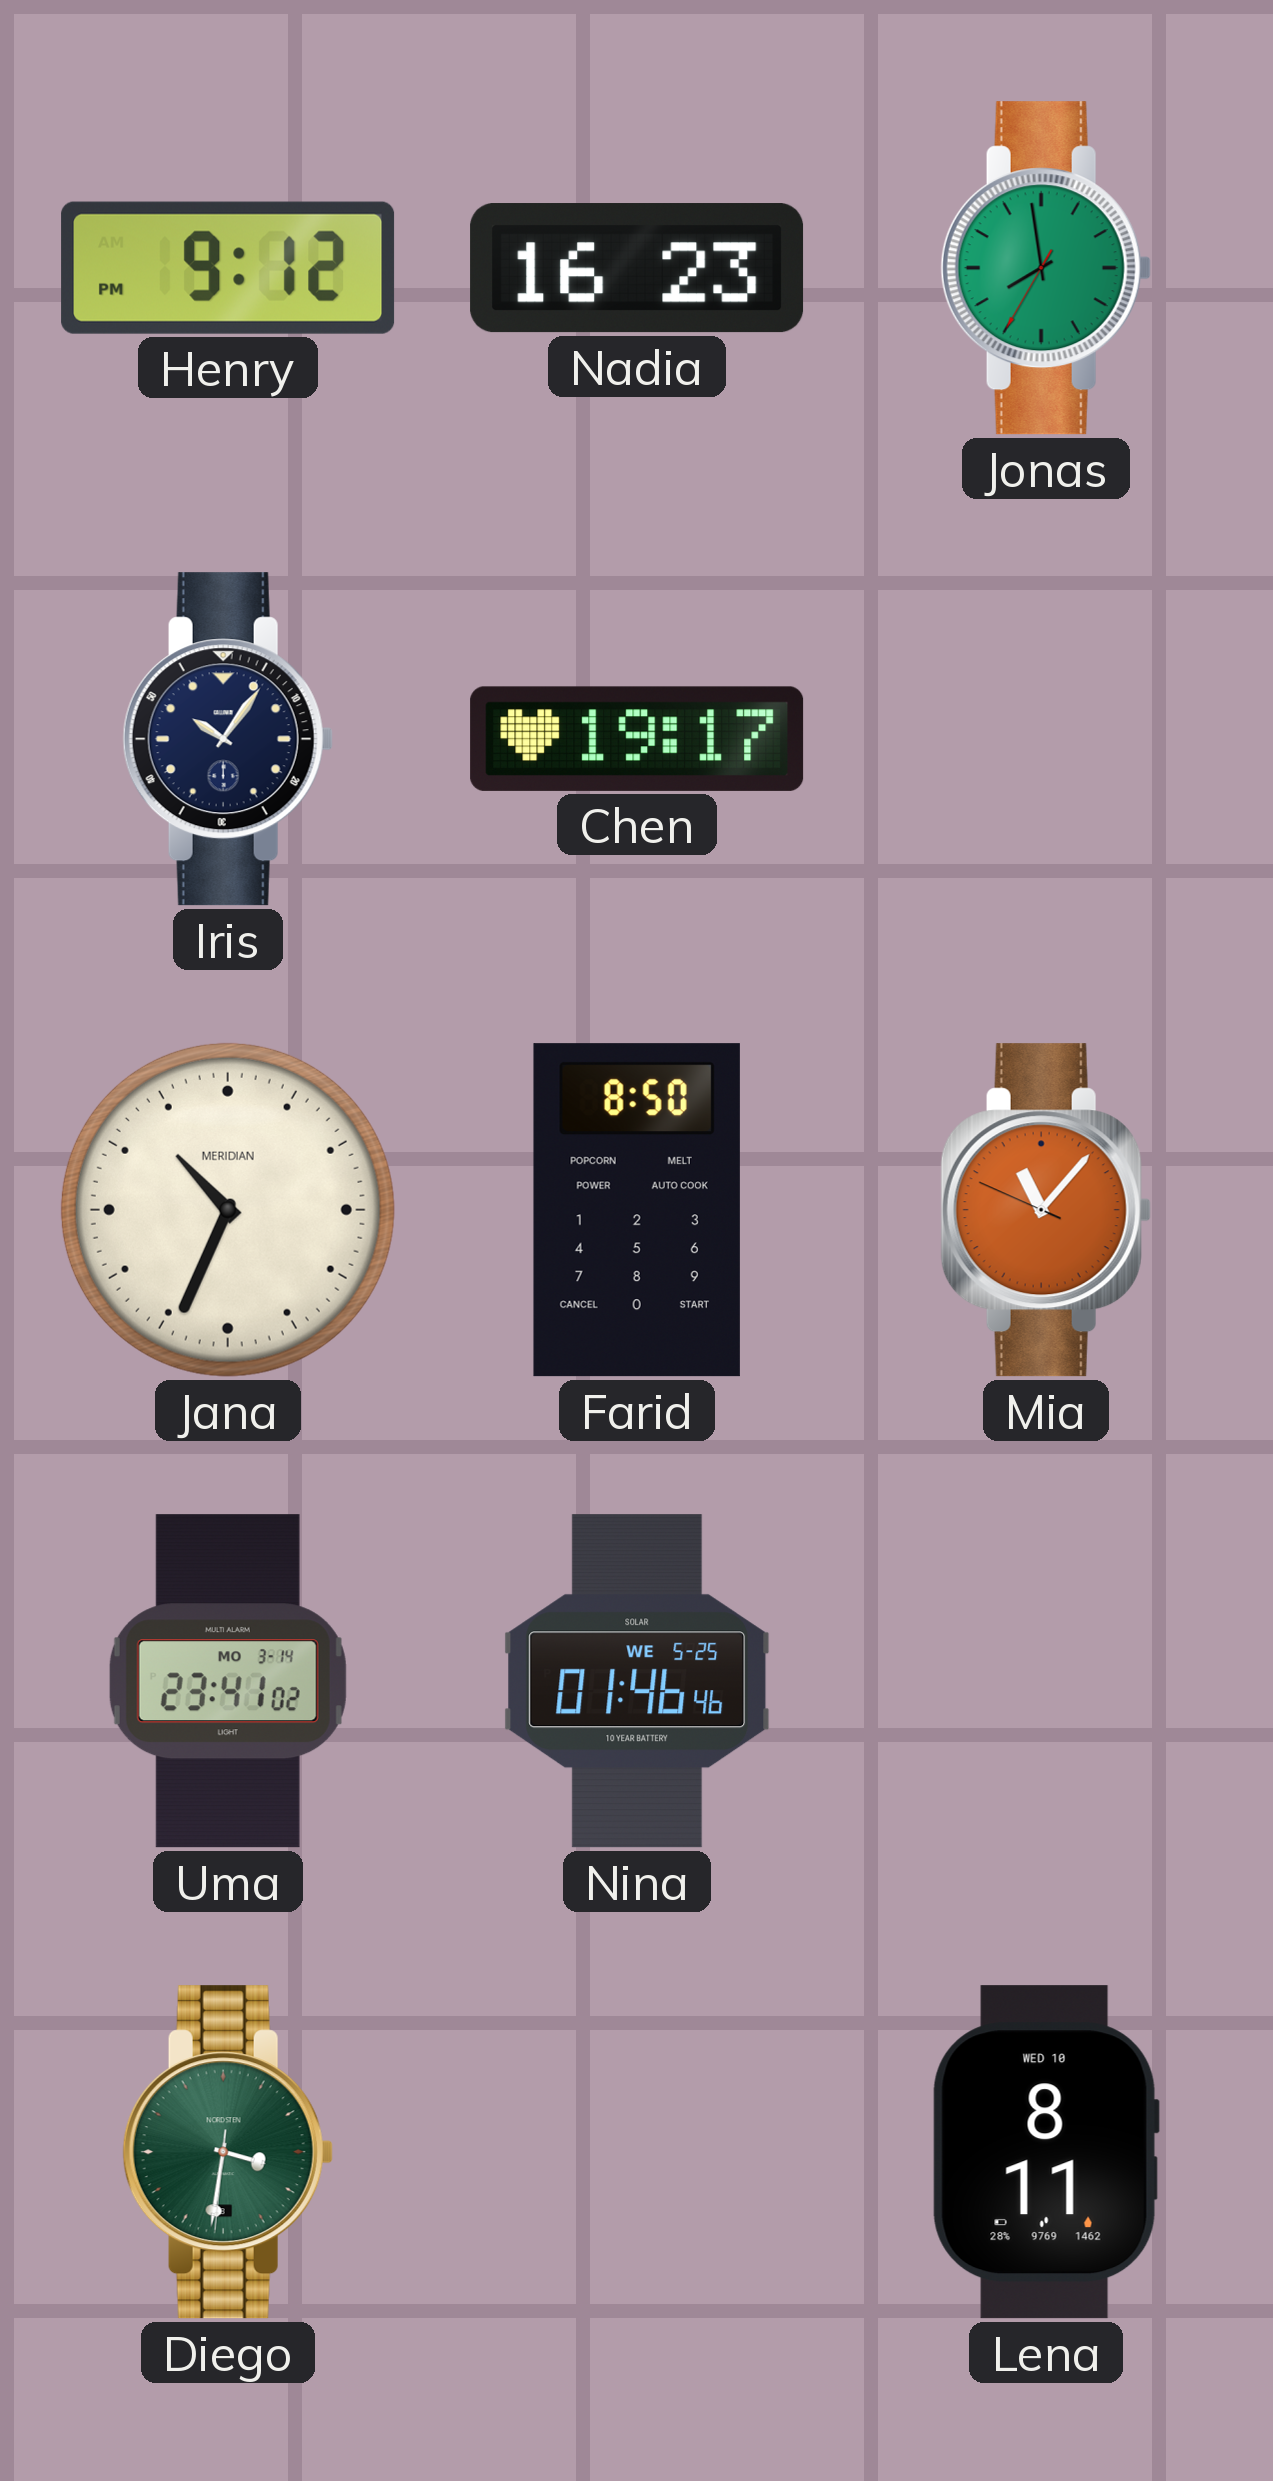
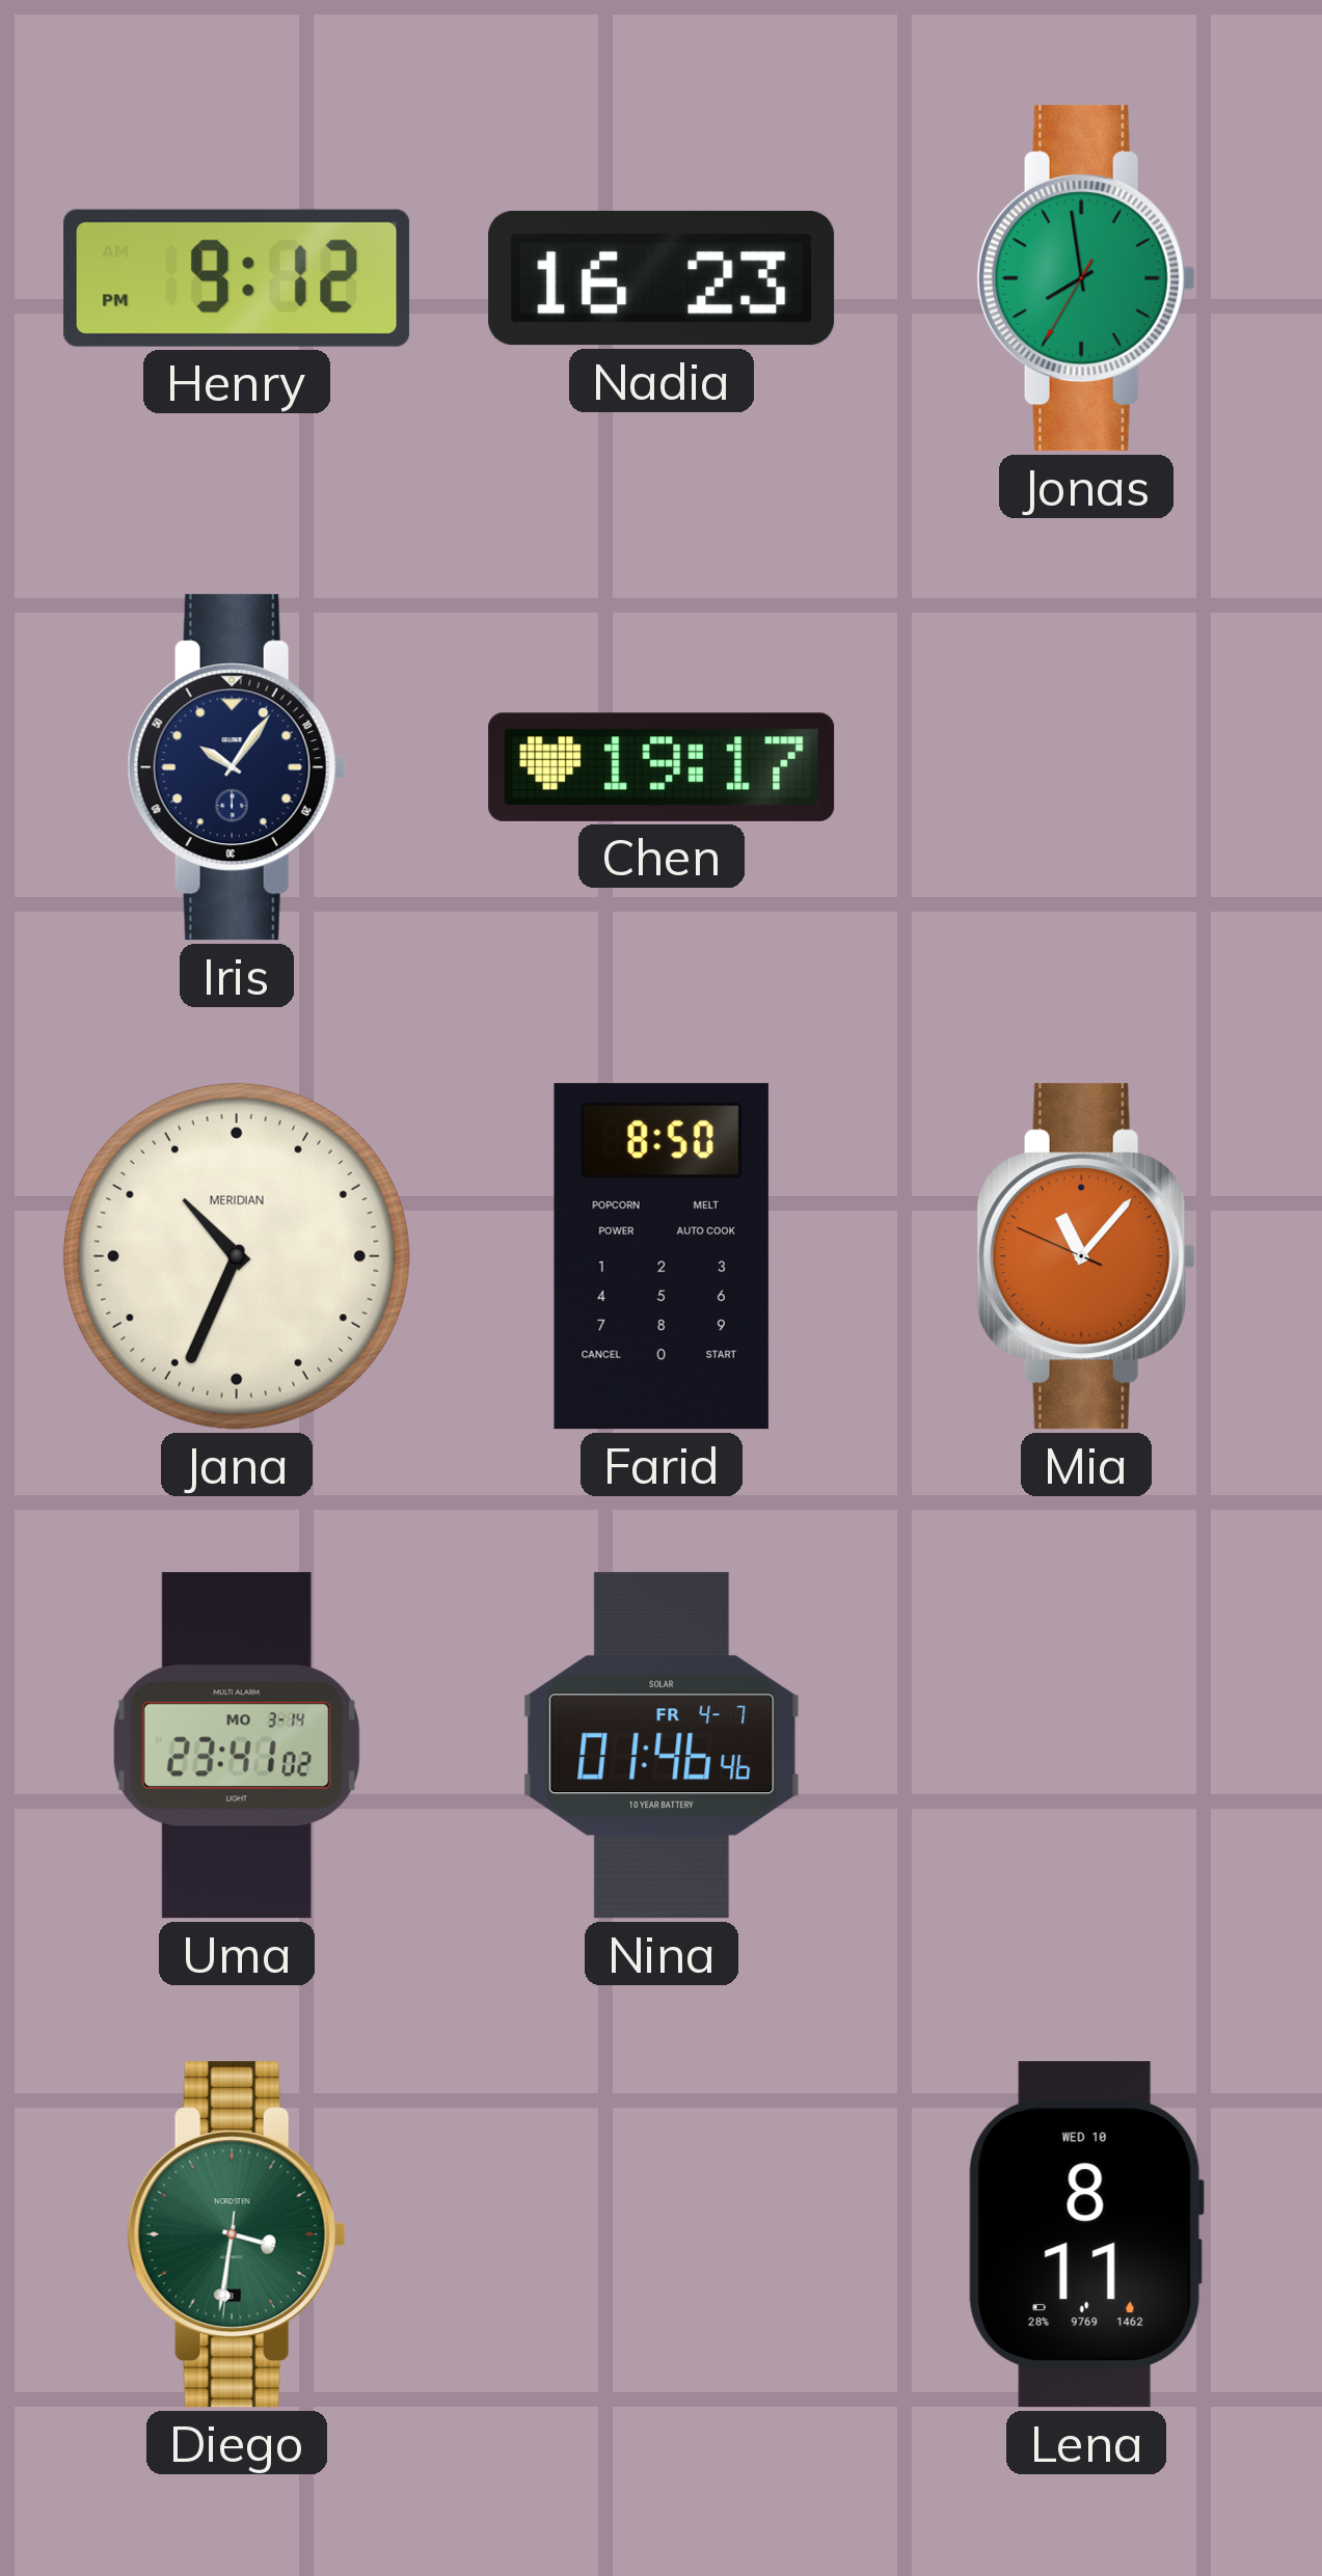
Nina date: WE 5-25 -> FR 4-7
